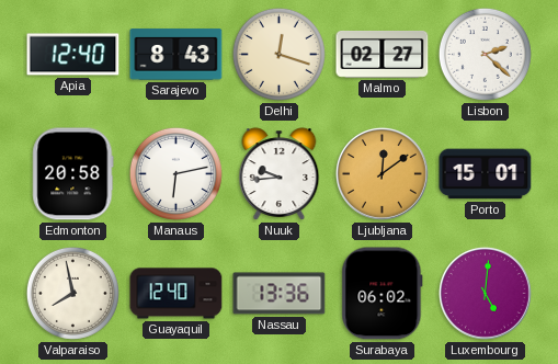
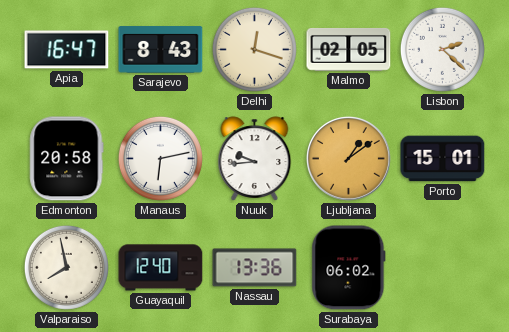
Apia: 12:40 -> 16:47
Malmo: 02:27 -> 02:05
Ljubljana: 12:09 -> 1:09
Luxembourg: 5:01 -> none
